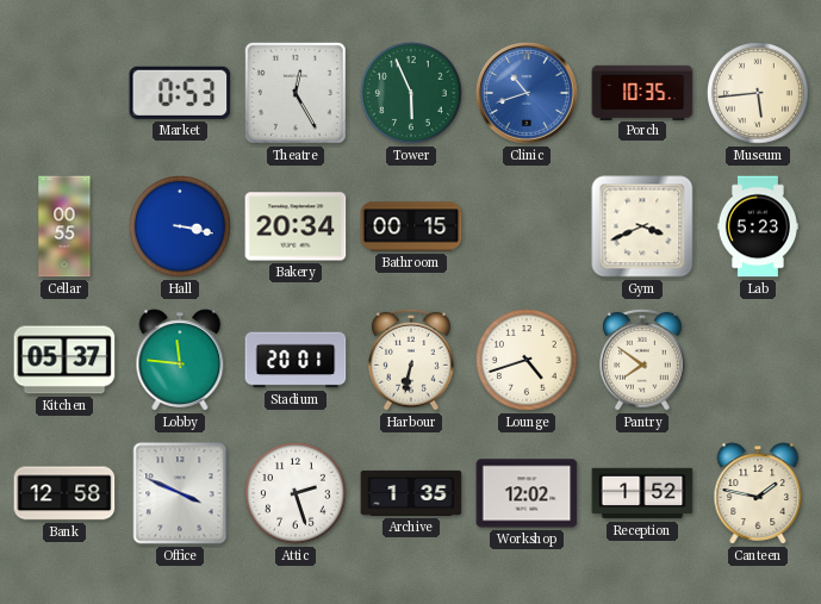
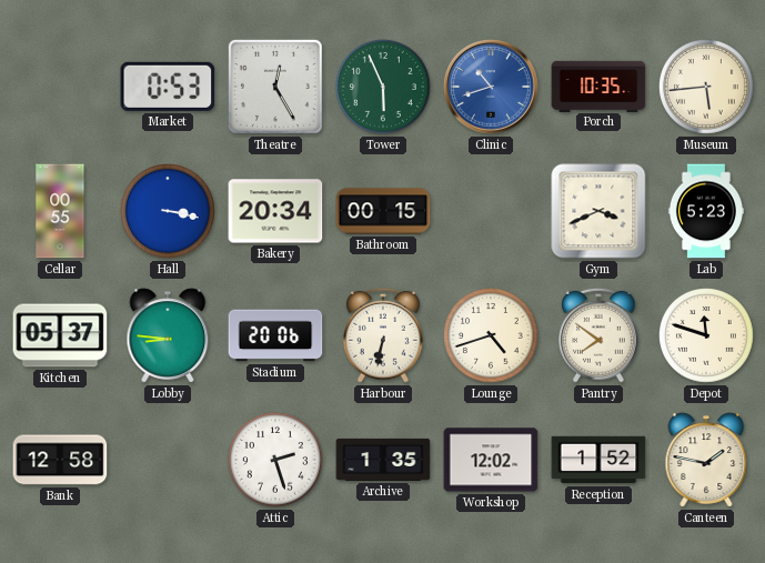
Lobby: 11:46 -> 8:46
Stadium: 20:01 -> 20:06
Depot: none -> 11:48
Office: 3:49 -> none
